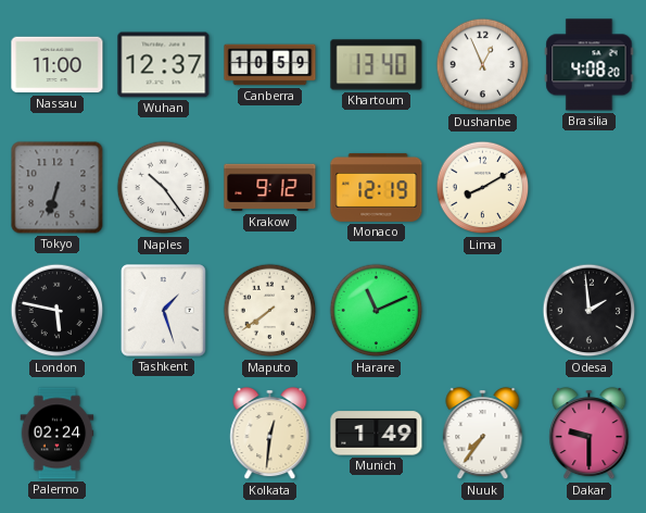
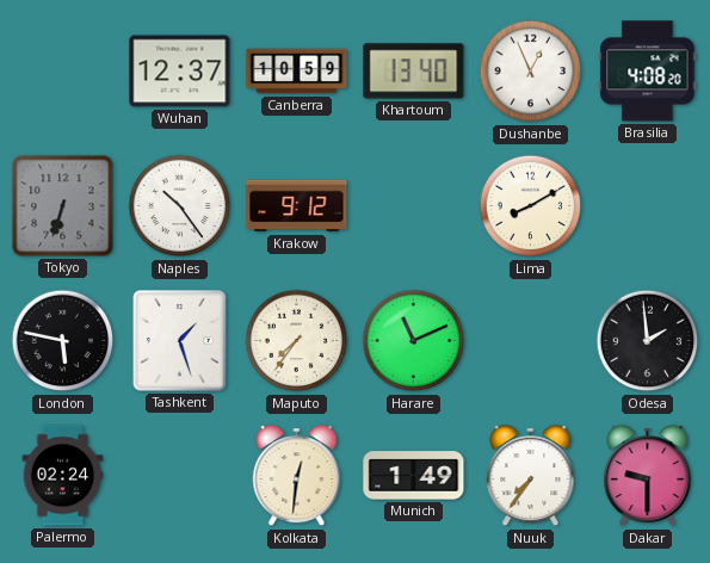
Nassau: 11:00 -> none
Monaco: 12:19 -> none
Maputo: 7:39 -> 7:36
